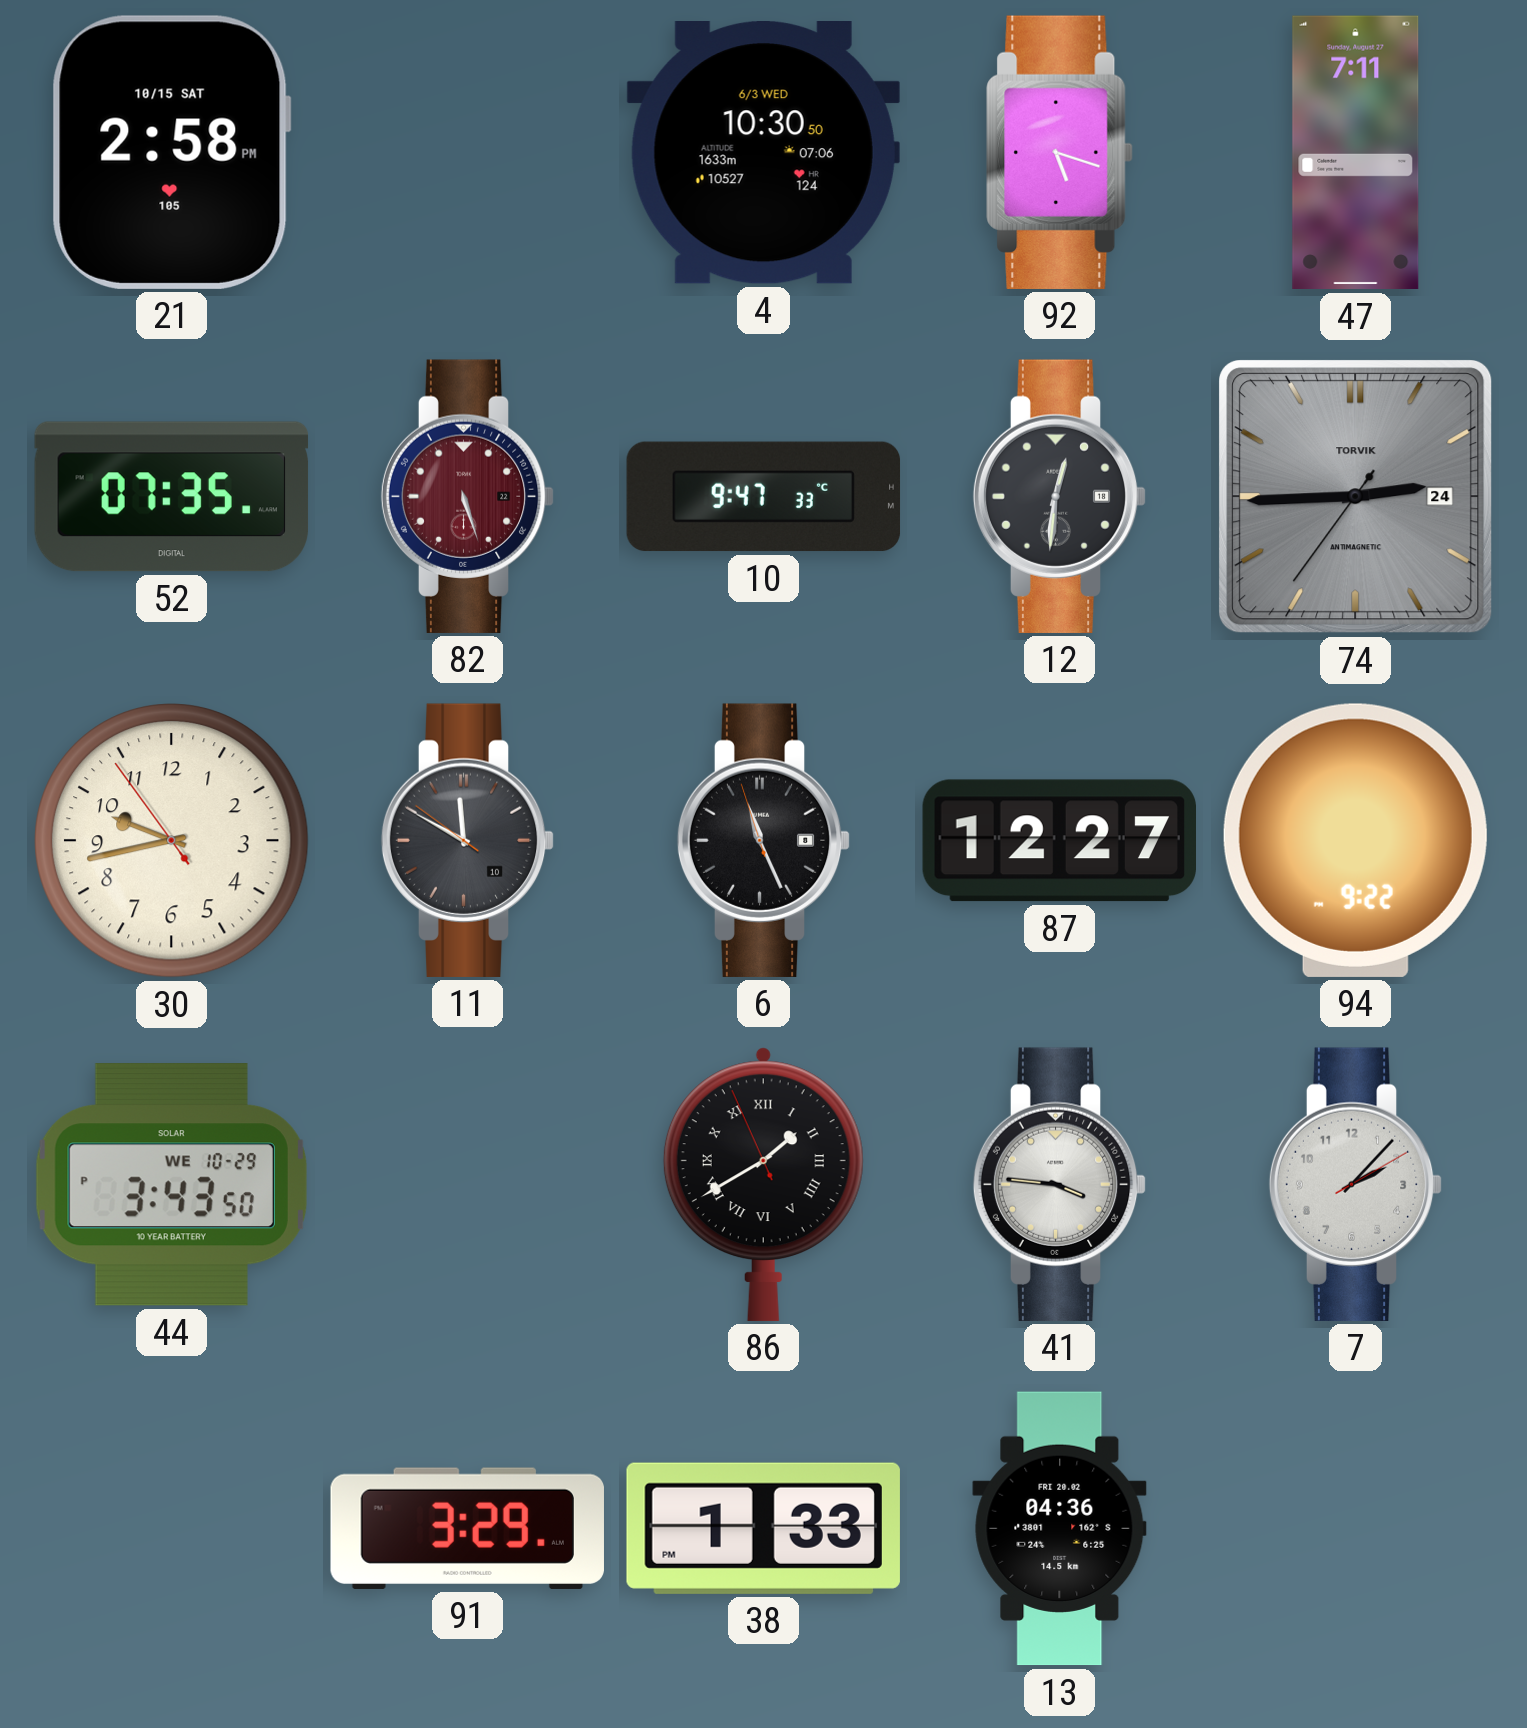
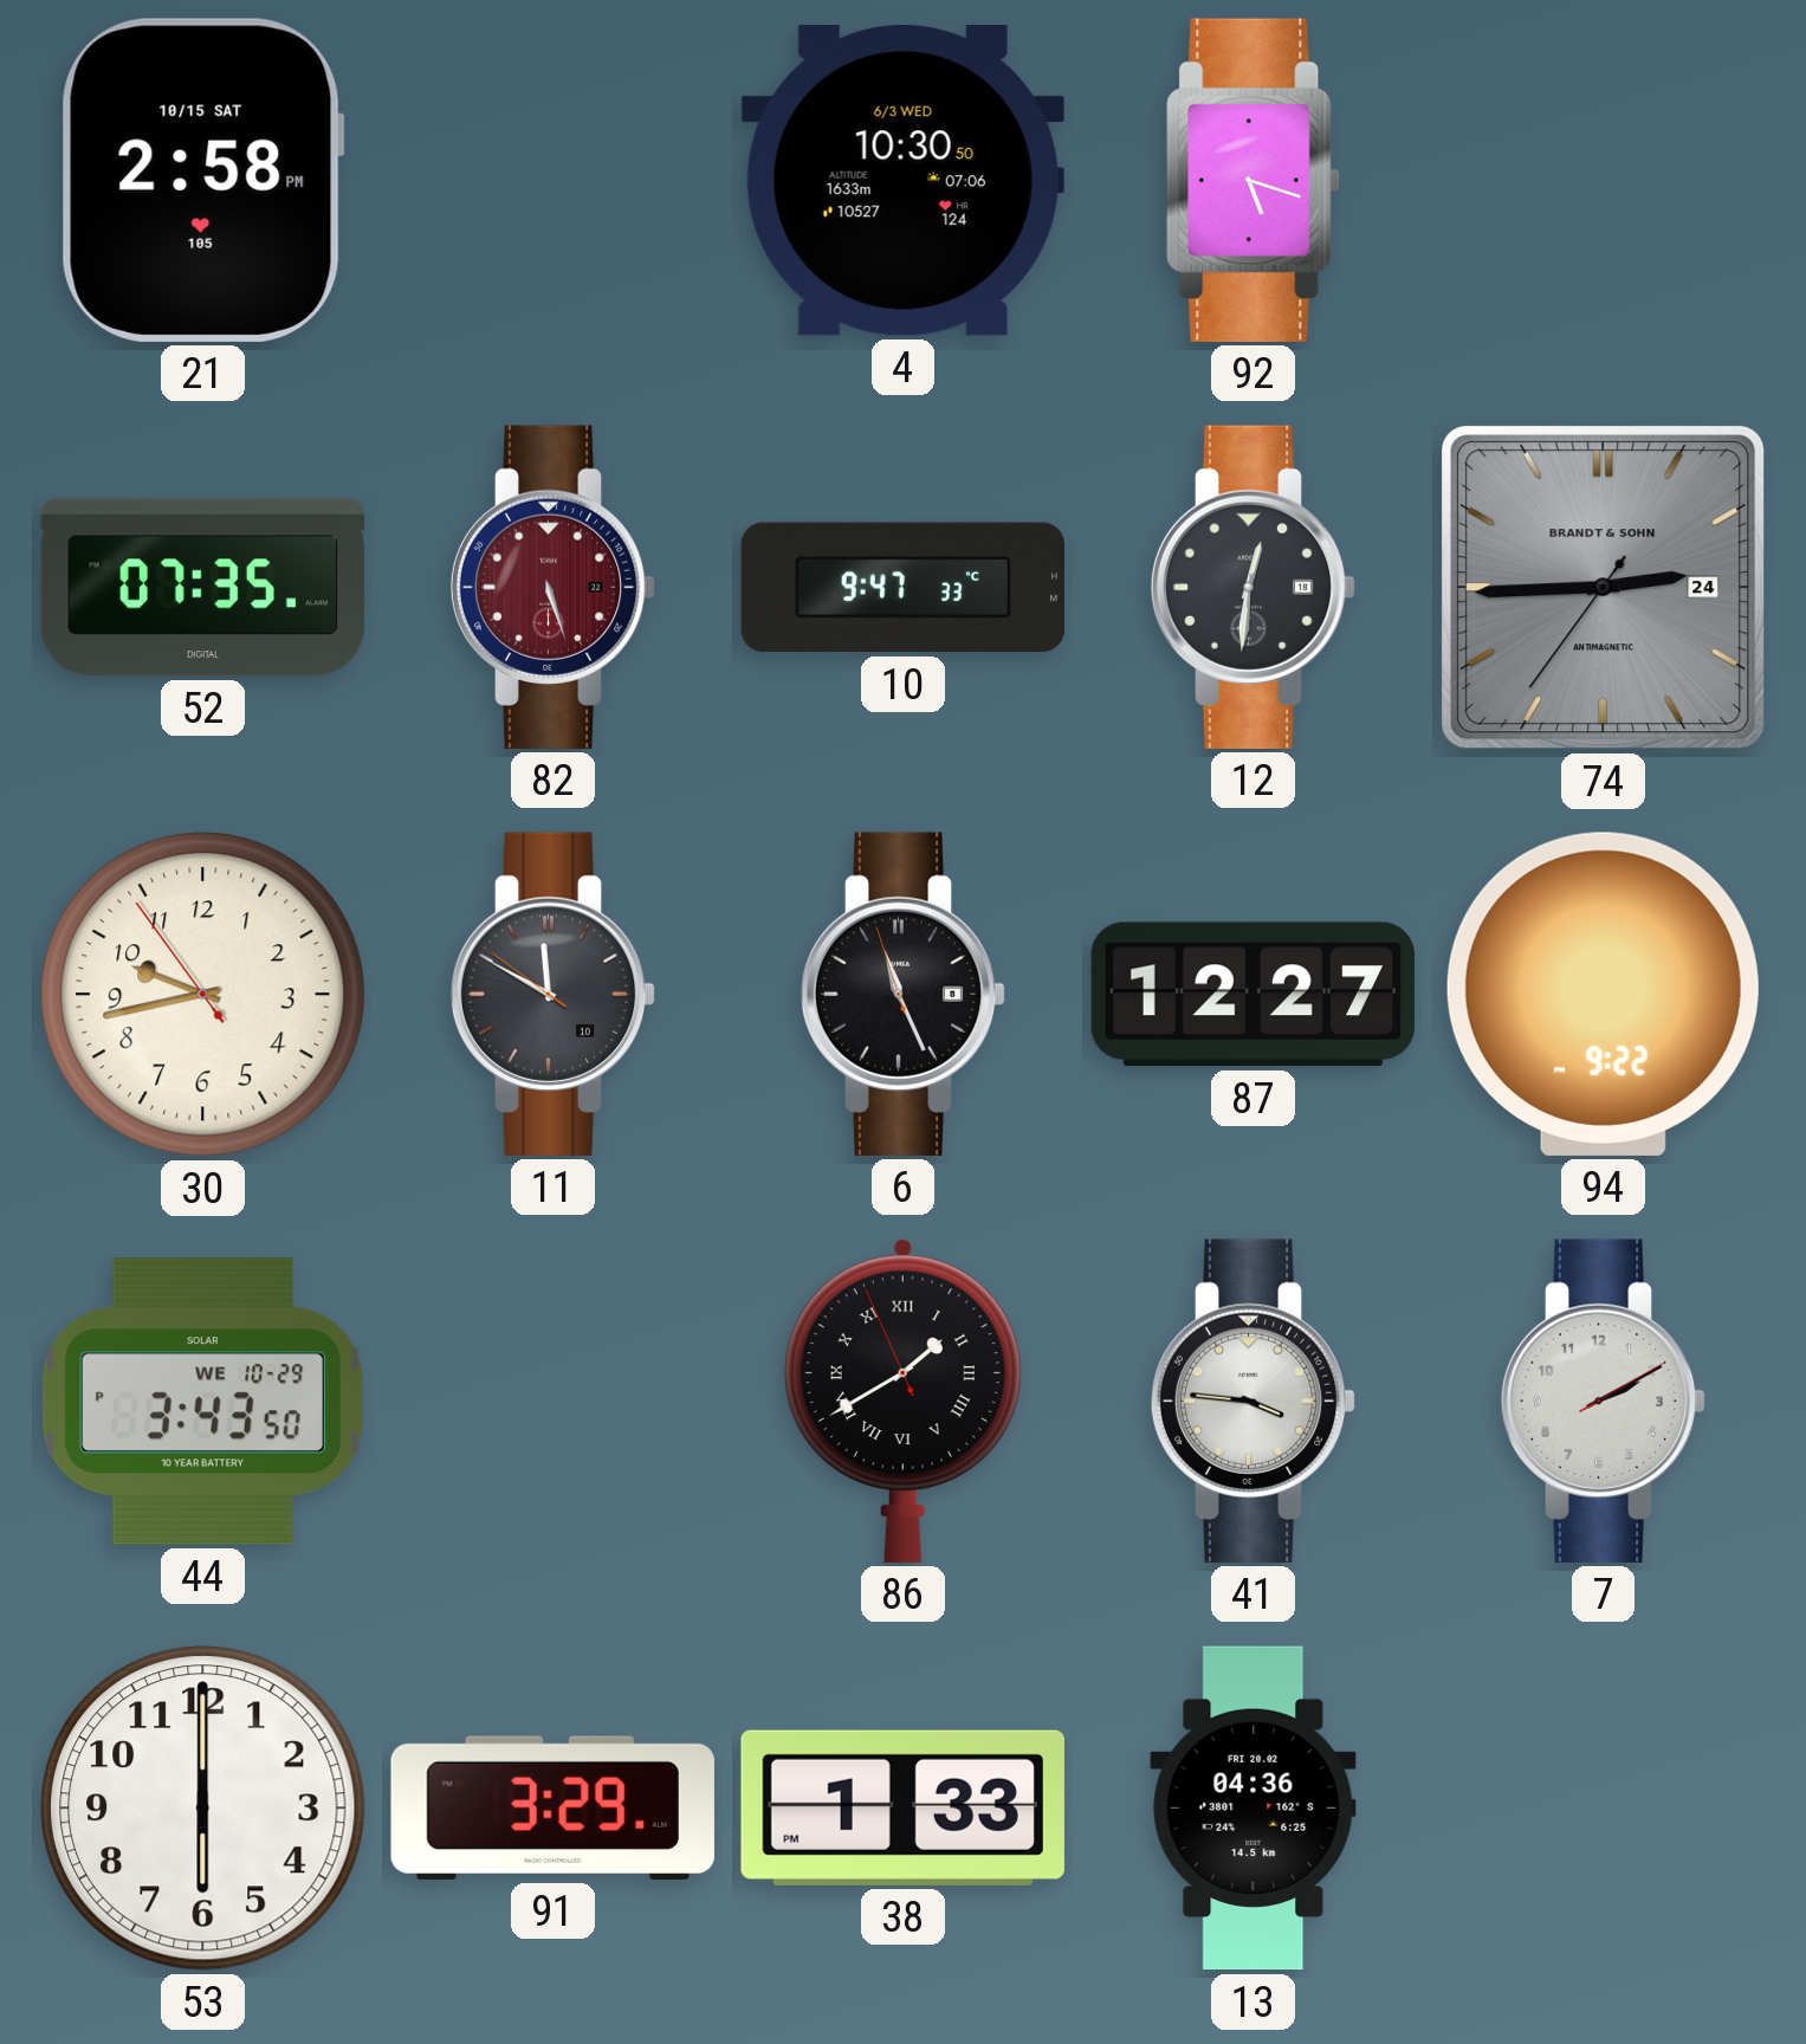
47: 7:11 -> none
74 brand: TORVIK -> BRANDT & SOHN
7: 2:07 -> 2:10
53: none -> 6:00
